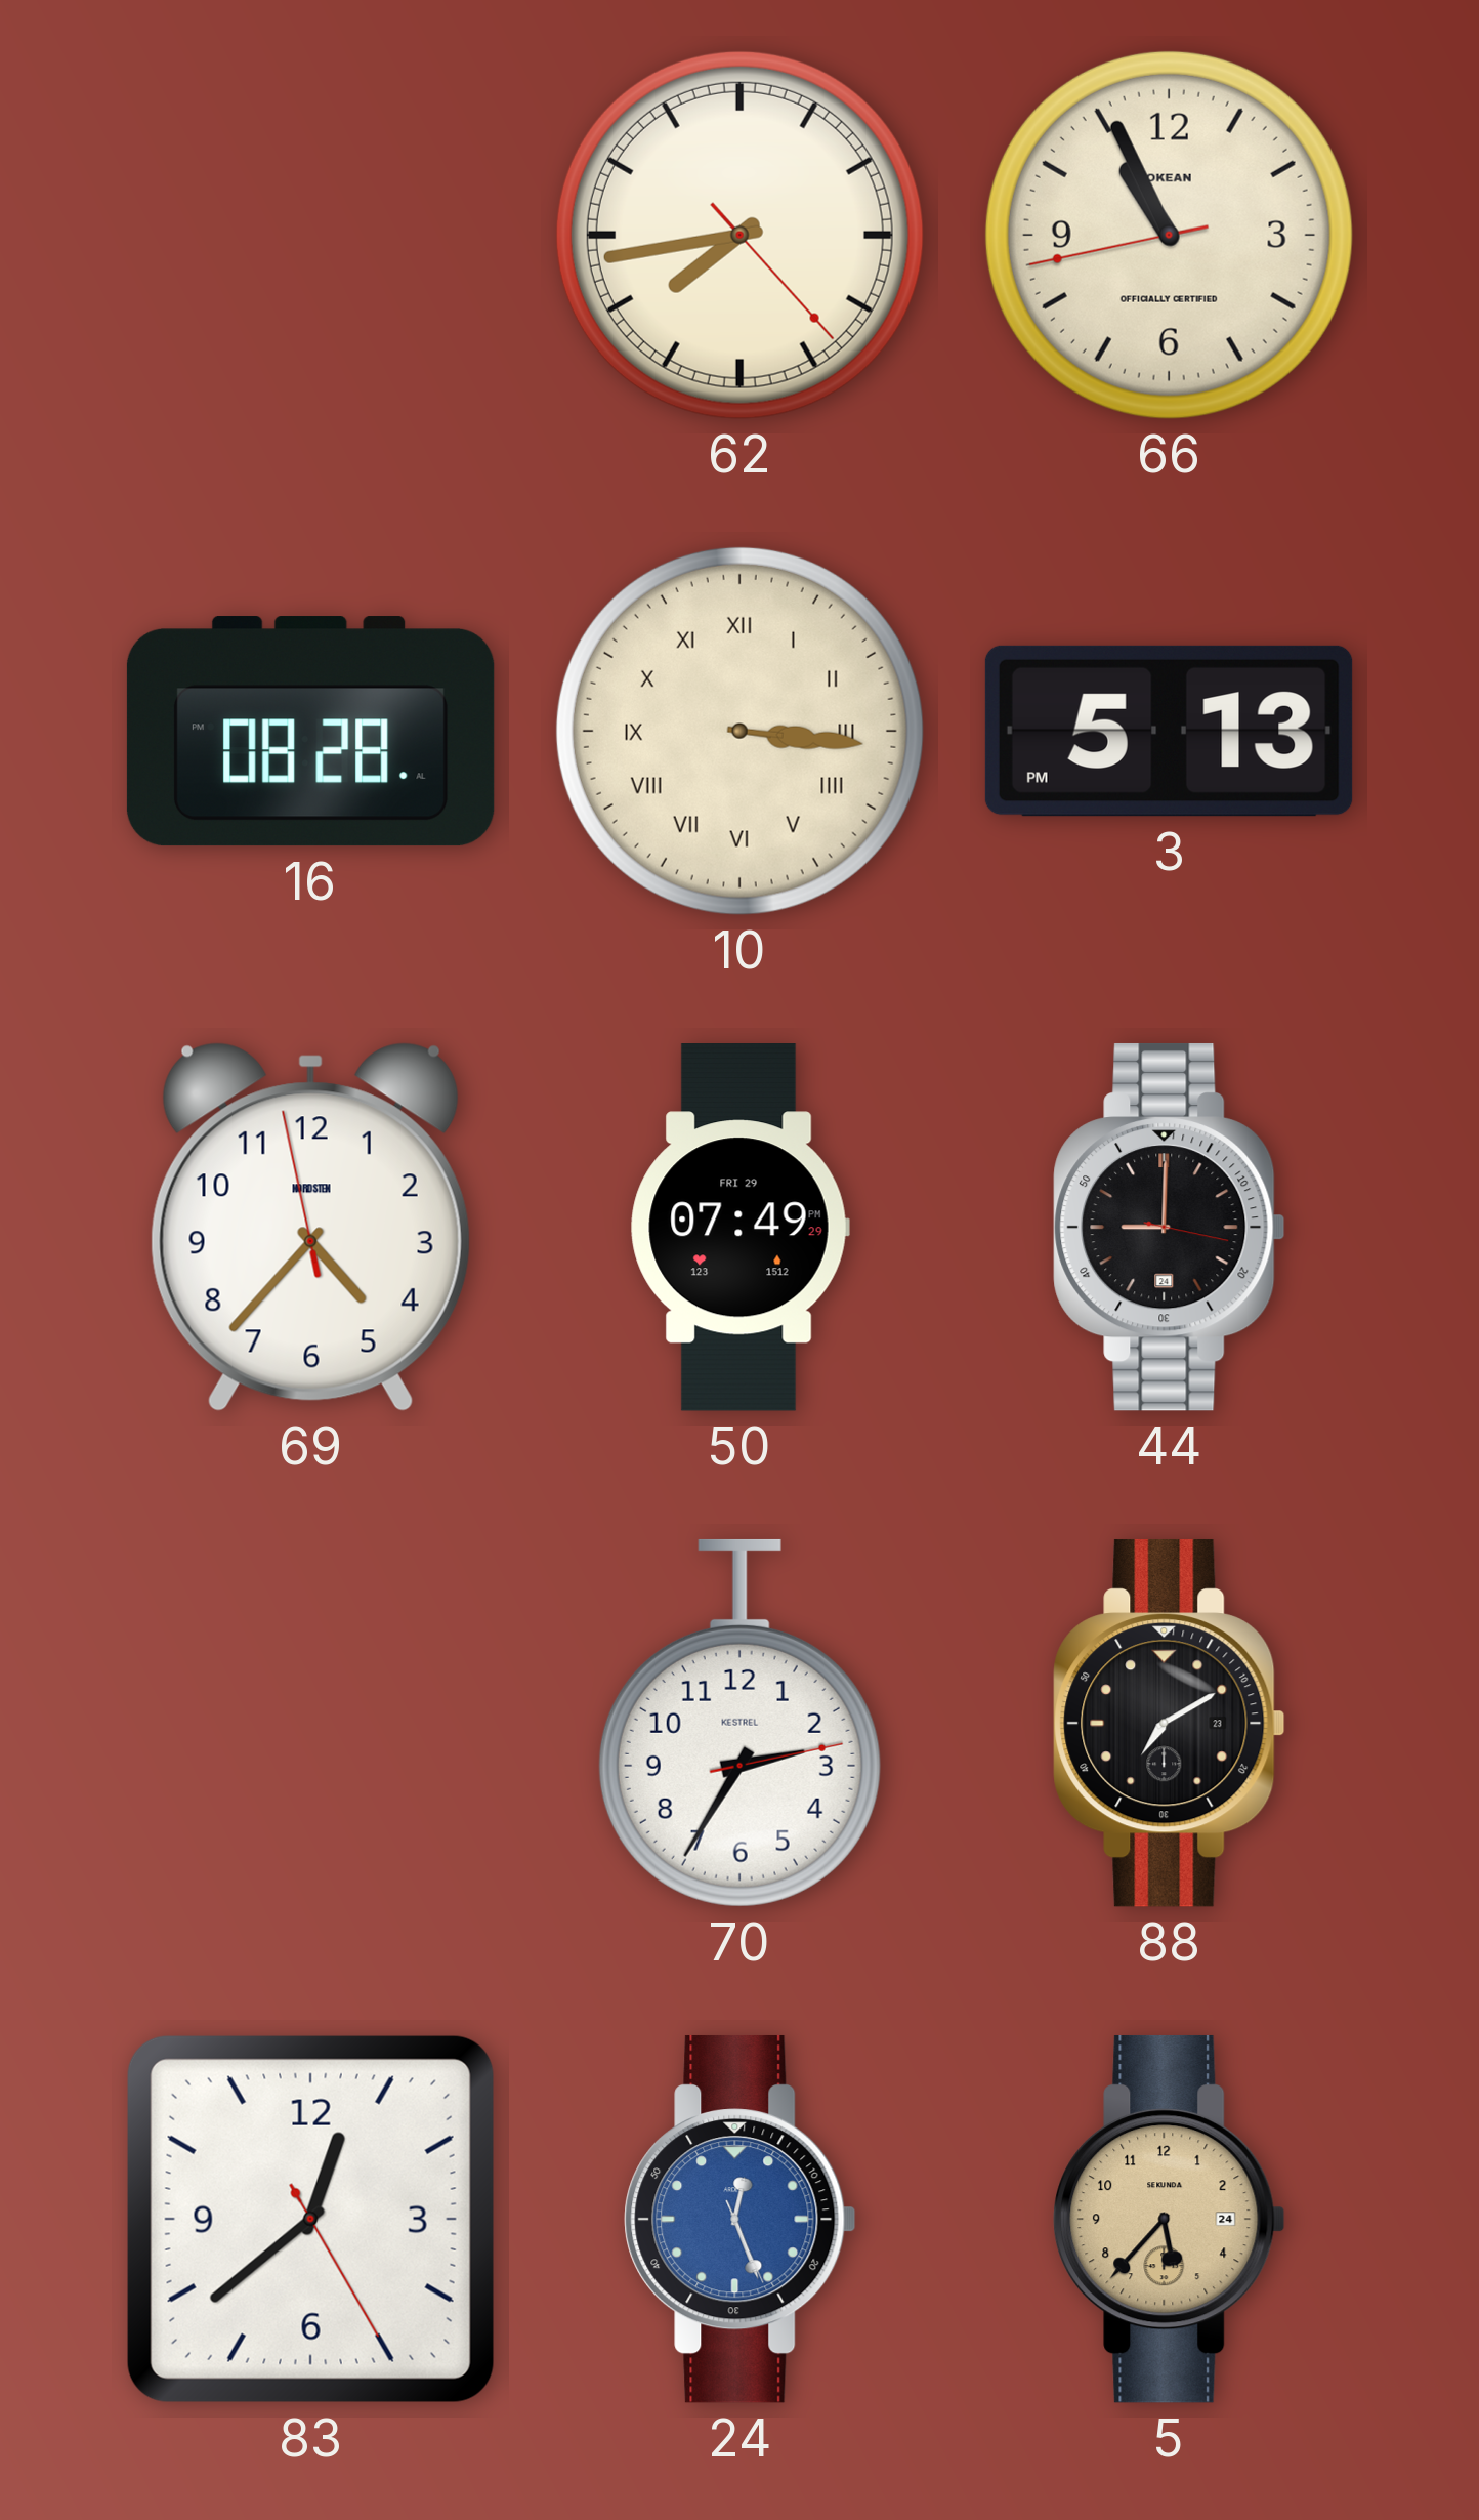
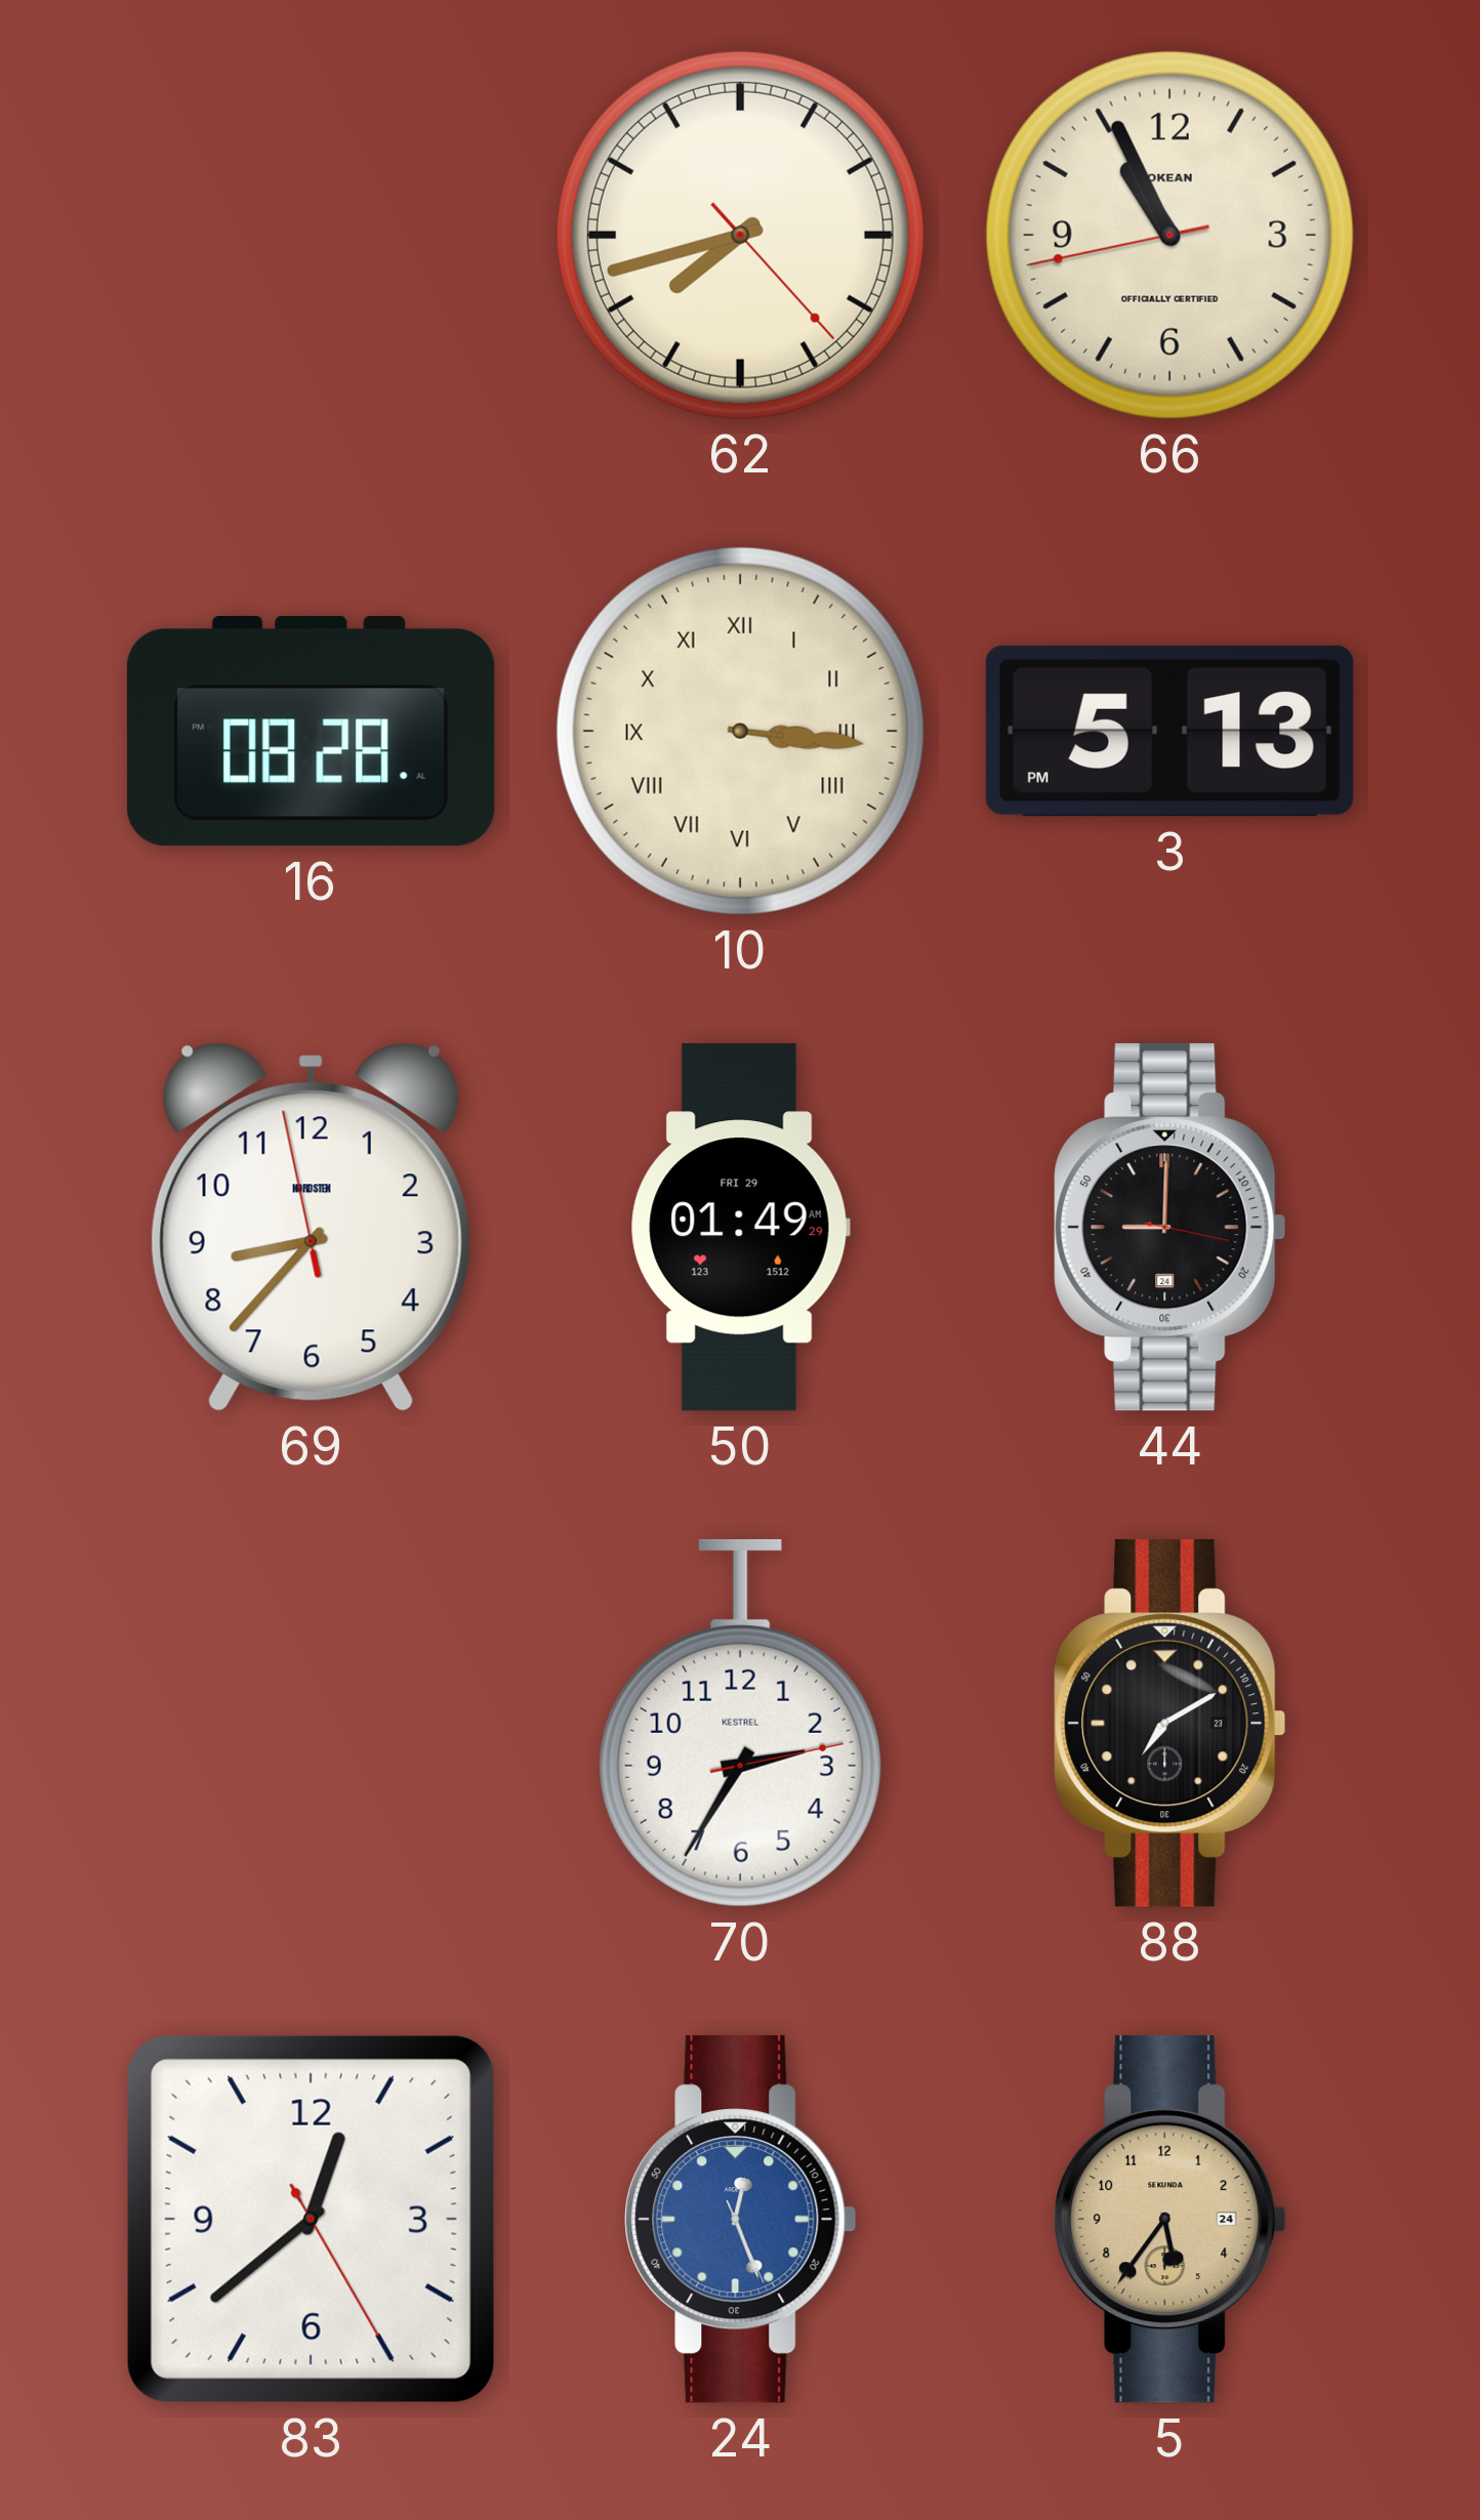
62: 7:43 -> 7:42
69: 4:36 -> 8:36
50: 07:49 -> 01:49
5: 5:37 -> 5:36
